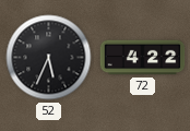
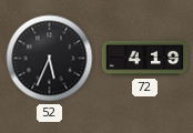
72: 4:22 -> 4:19
